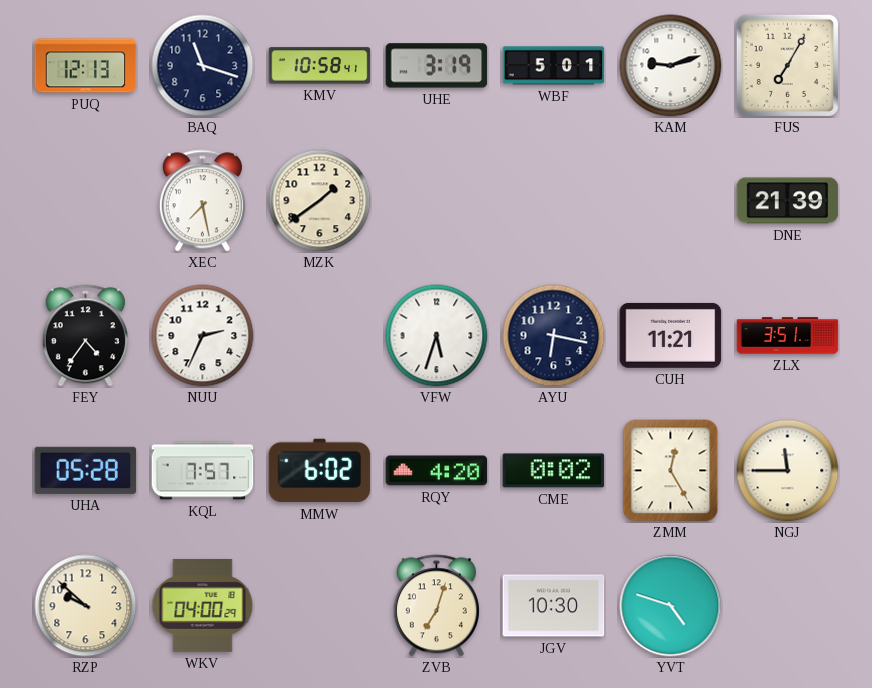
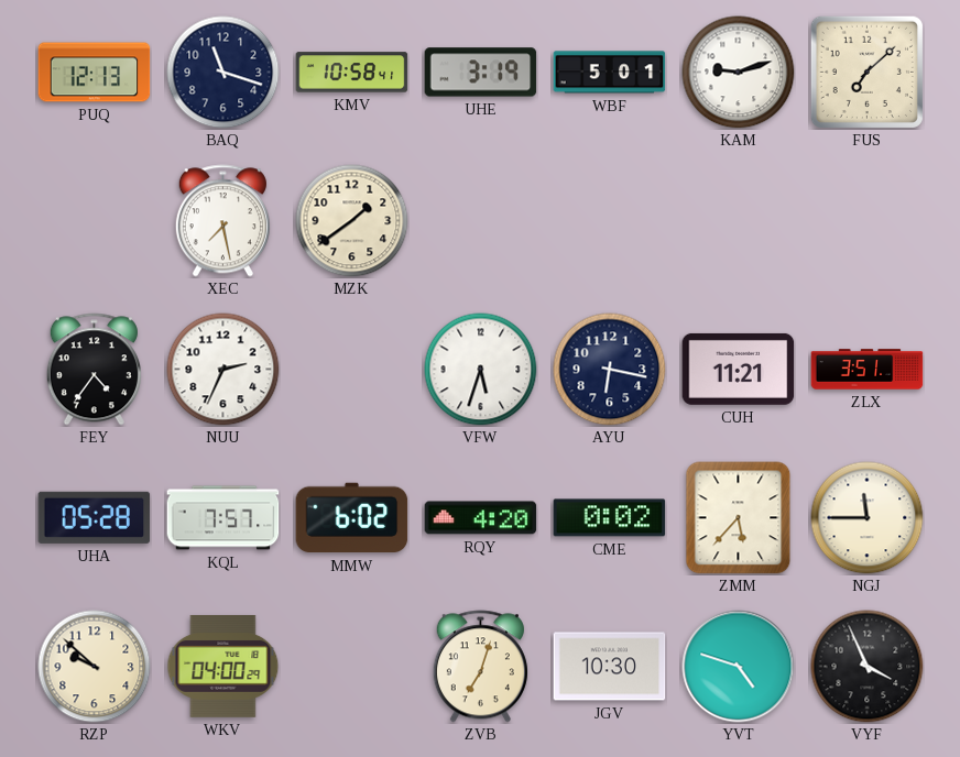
FUS: 7:05 -> 7:08
DNE: 21:39 -> none
ZMM: 12:25 -> 5:37
VYF: none -> 3:56
